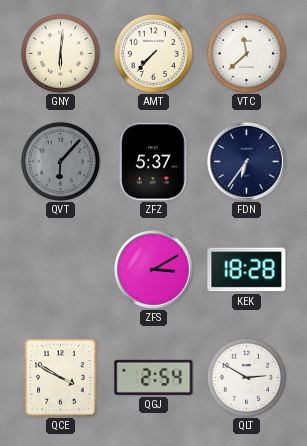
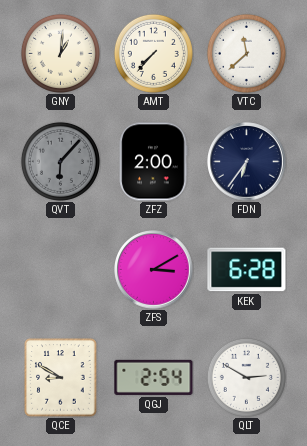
GNY: 6:01 -> 1:01
ZFZ: 5:37 -> 2:00
KEK: 18:28 -> 6:28
QCE: 3:50 -> 8:50
